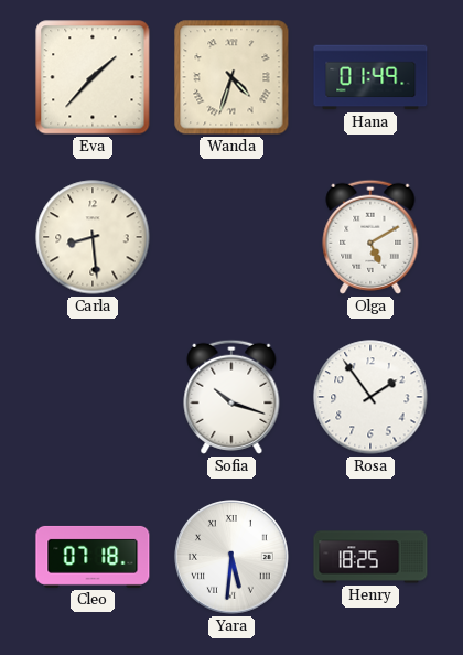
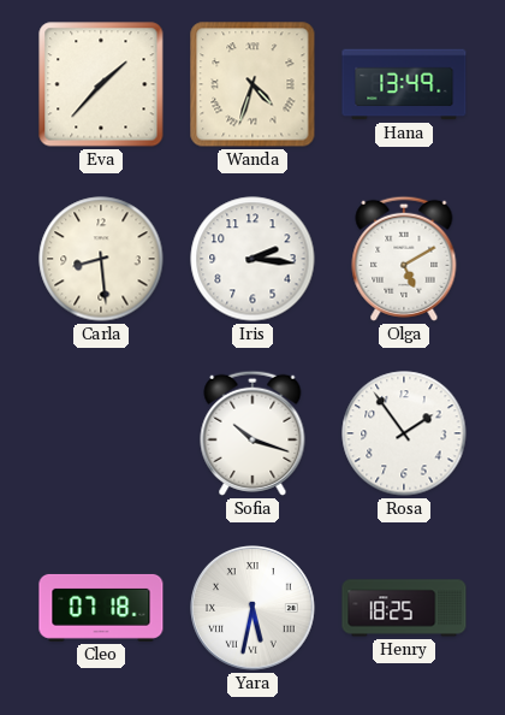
Hana: 01:49 -> 13:49
Iris: none -> 2:16
Yara: 5:31 -> 5:32
